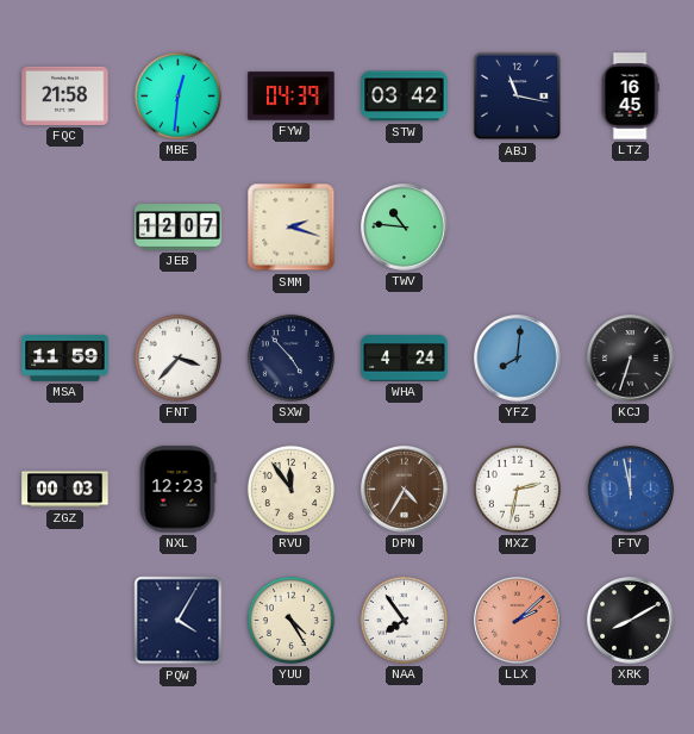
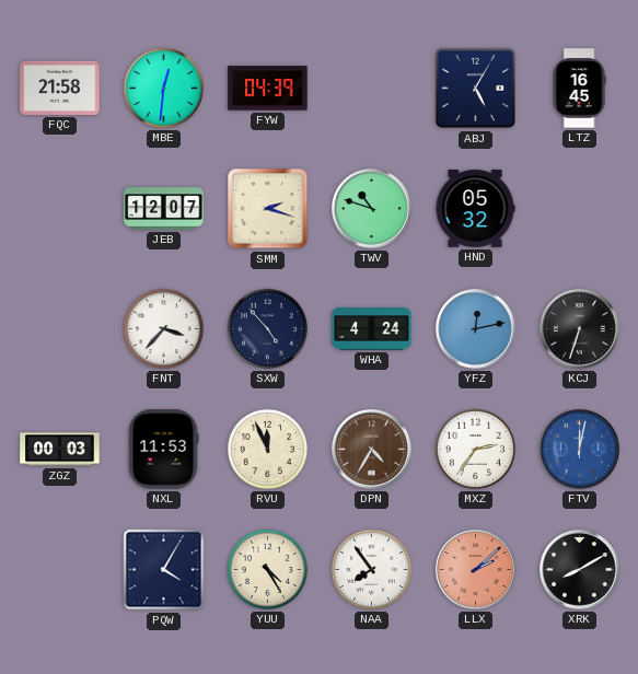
STW: 03:42 -> none
ABJ: 11:17 -> 5:05
TWV: 10:46 -> 10:48
HND: none -> 05:32
MSA: 11:59 -> none
YFZ: 8:01 -> 12:13
NXL: 12:23 -> 11:53
RVU: 11:54 -> 11:56
MXZ: 2:32 -> 2:36
FTV: 11:58 -> 12:02
